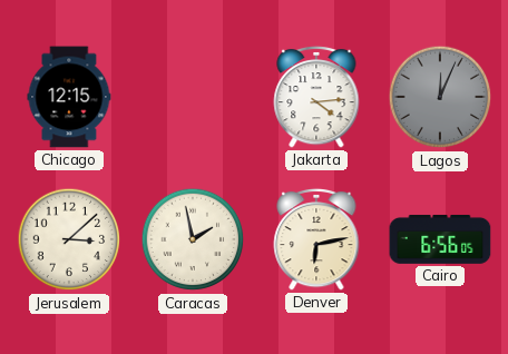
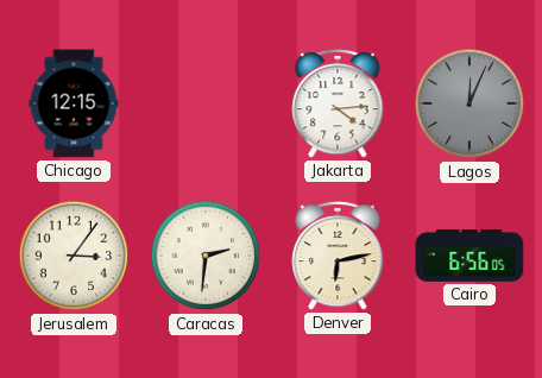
Jerusalem: 3:08 -> 3:06
Caracas: 1:58 -> 2:31
